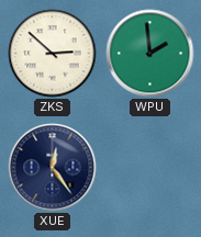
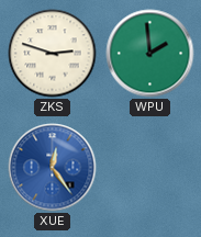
ZKS: 2:52 -> 2:48
XUE dial: navy -> blue
